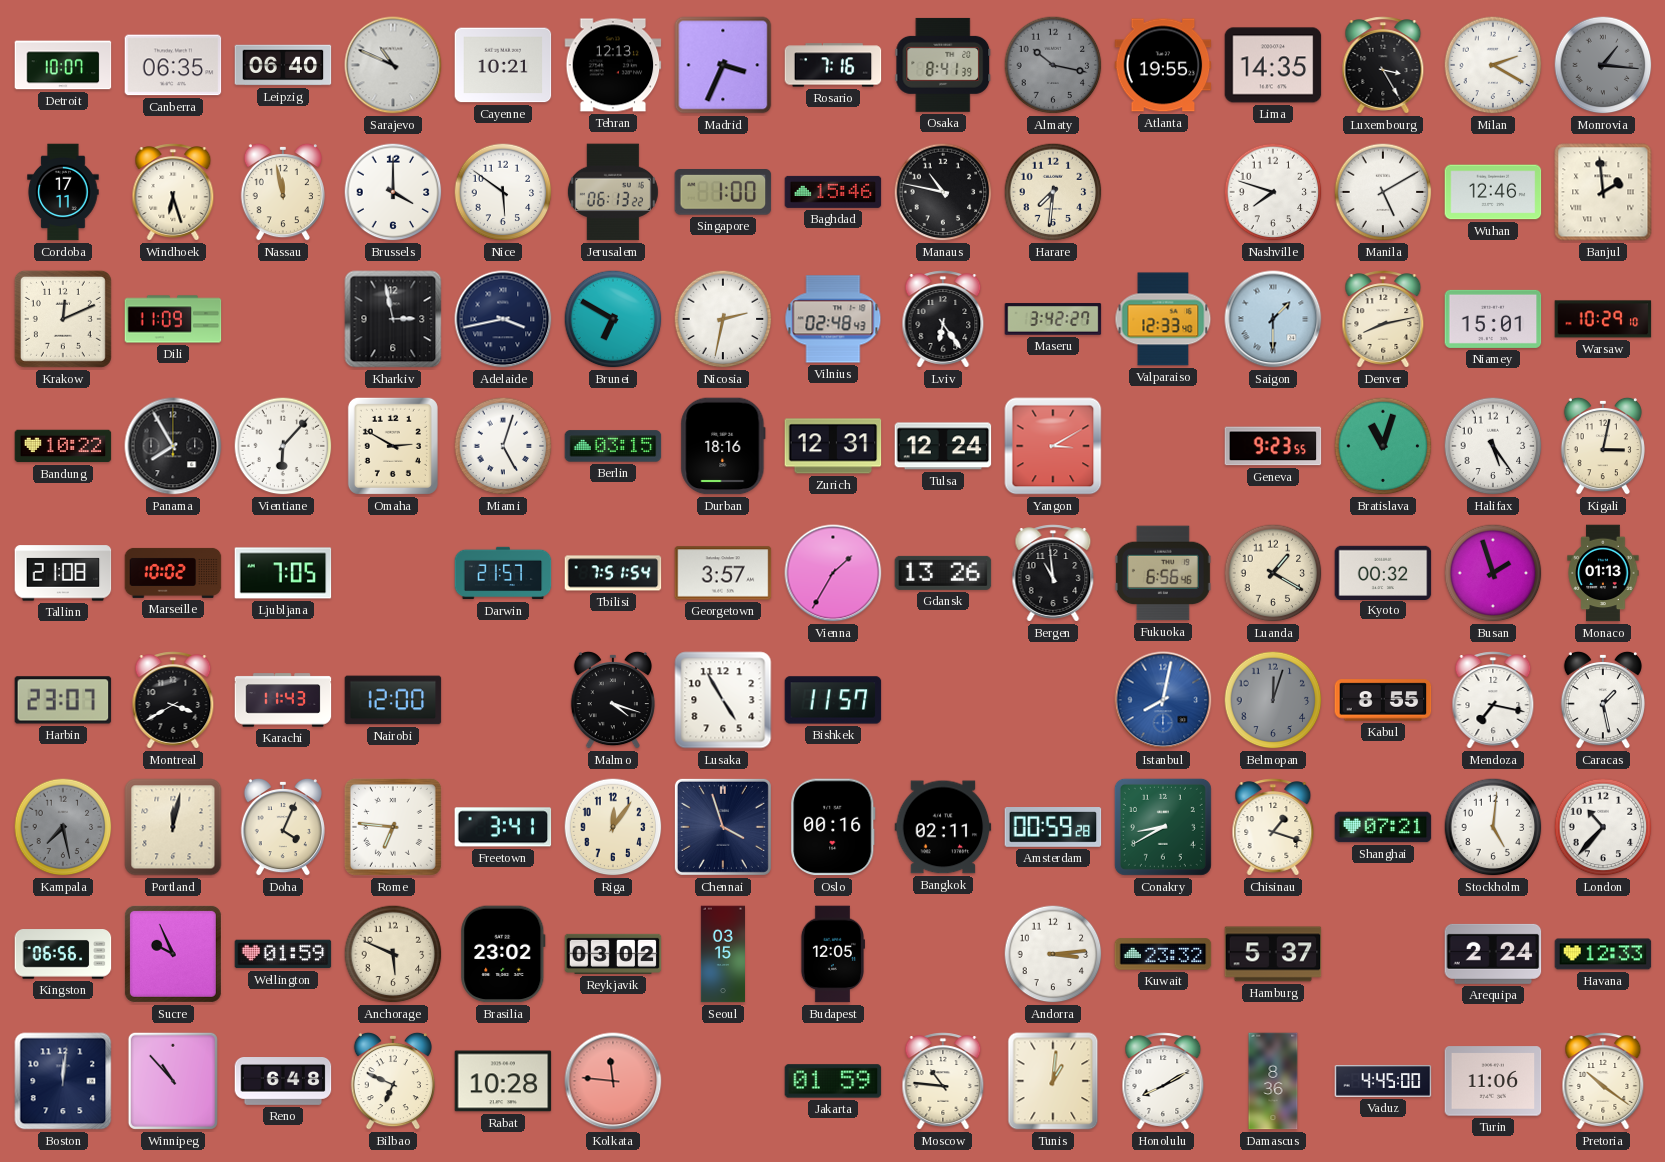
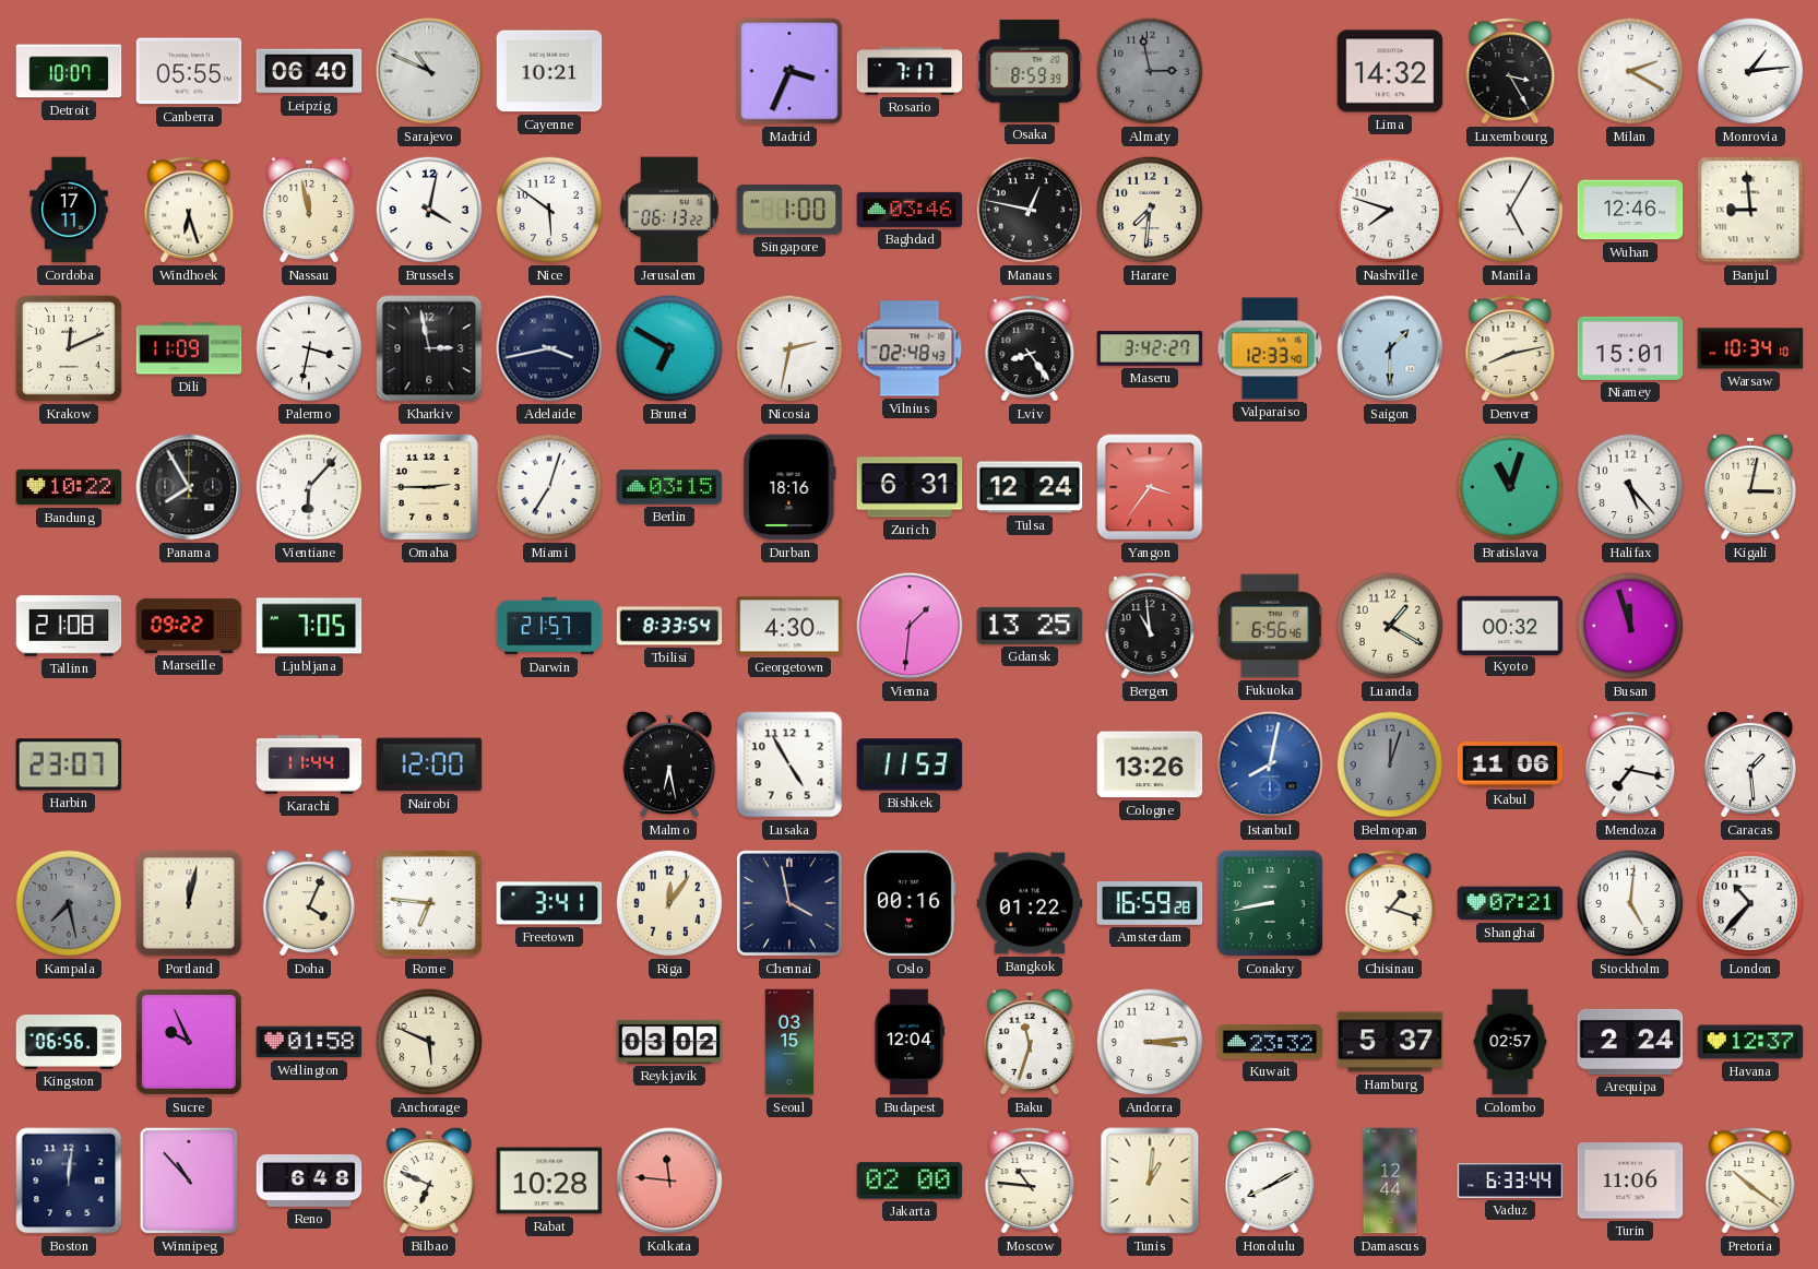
Canberra: 06:35 -> 05:55
Tehran: 12:13 -> none
Rosario: 7:16 -> 7:17
Osaka: 8:41 -> 8:59
Almaty: 10:17 -> 2:58
Atlanta: 19:55 -> none
Lima: 14:35 -> 14:32
Monrovia: 1:16 -> 1:14
Monrovia dial: grey -> white
Brussels: 4:00 -> 4:02
Baghdad: 15:46 -> 03:46
Manaus: 10:47 -> 12:47
Manila: 5:10 -> 5:05
Banjul: 1:59 -> 8:59
Palermo: none -> 3:32
Lviv: 6:24 -> 8:24
Warsaw: 10:29 -> 10:34
Omaha: 2:50 -> 2:45
Miami: 5:03 -> 7:03
Zurich: 12:31 -> 6:31
Yangon: 3:10 -> 3:36
Geneva: 9:23 -> none
Halifax: 5:24 -> 5:23
Marseille: 10:02 -> 09:22
Tbilisi: 7:51 -> 8:33
Georgetown: 3:57 -> 4:30
Vienna: 1:35 -> 1:31
Gdansk: 13:26 -> 13:25
Busan: 1:57 -> 11:57
Monaco: 01:13 -> none
Montreal: 3:40 -> none
Karachi: 11:43 -> 11:44
Malmo: 4:18 -> 6:28
Bishkek: 11:57 -> 11:53
Cologne: none -> 13:26
Kabul: 8:55 -> 11:06
Caracas: 1:28 -> 1:29
Chennai: 3:57 -> 3:58
Bangkok: 02:11 -> 01:22
Amsterdam: 00:59 -> 16:59
Conakry: 8:40 -> 8:43
Wellington: 01:59 -> 01:58
Brasilia: 23:02 -> none
Budapest: 12:05 -> 12:04
Baku: none -> 11:33
Colombo: none -> 02:57
Havana: 12:33 -> 12:37
Jakarta: 01:59 -> 02:00
Damascus: 8:36 -> 12:44
Vaduz: 4:45 -> 6:33
